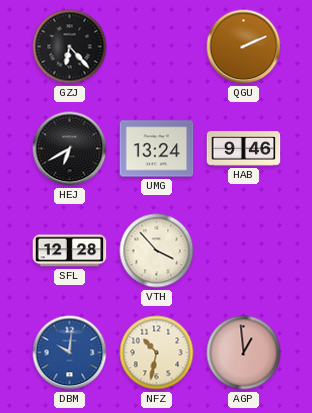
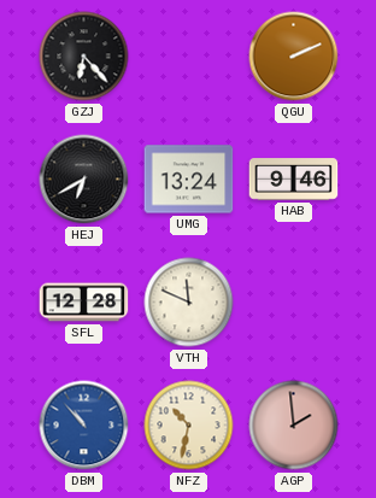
VTH: 3:53 -> 11:49
DBM: 10:01 -> 10:53
AGP: 12:59 -> 1:59
